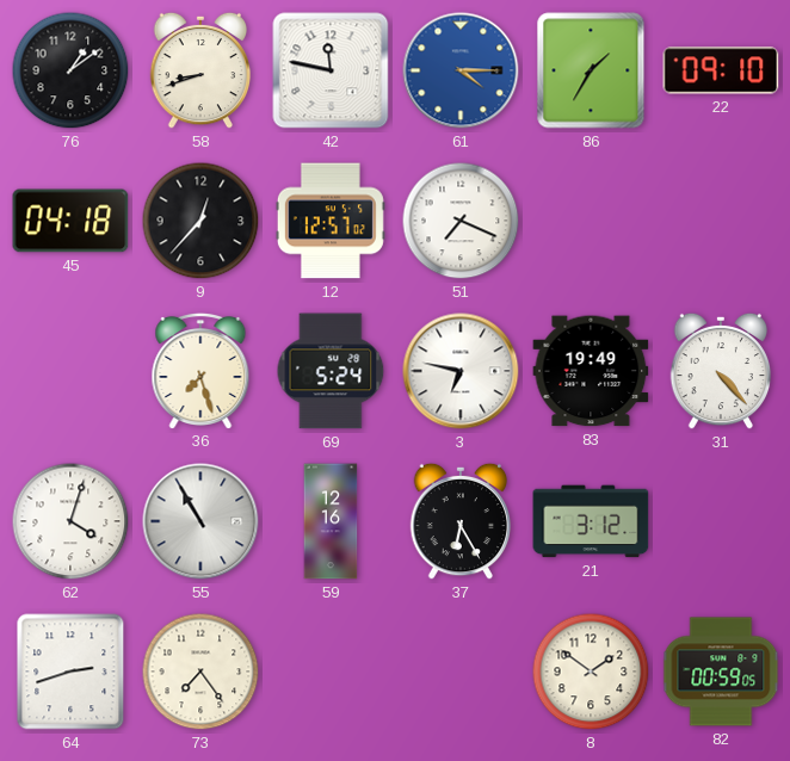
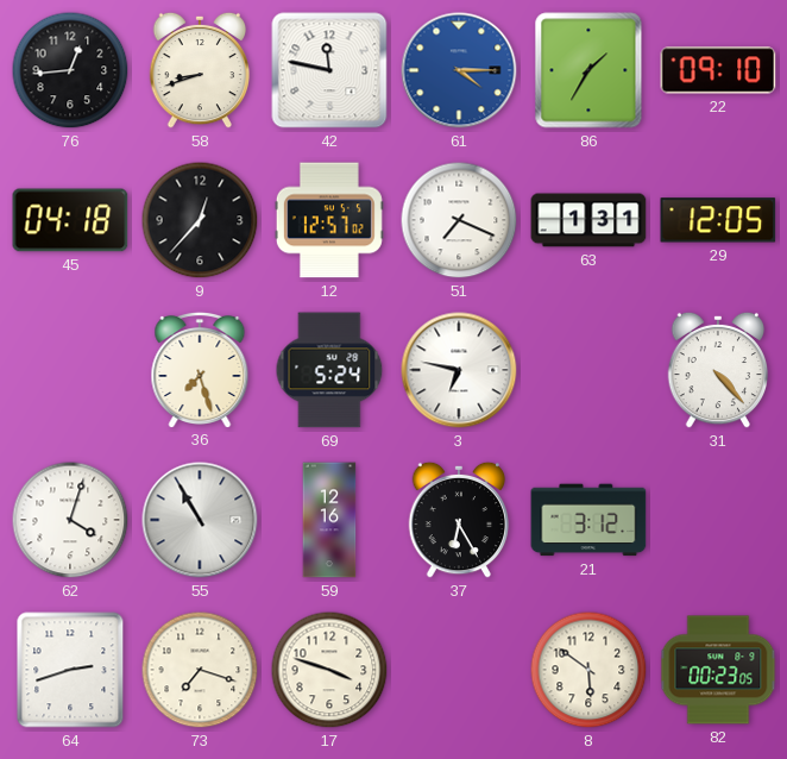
76: 1:09 -> 12:44
63: none -> 1:31
29: none -> 12:05
83: 19:49 -> none
73: 7:24 -> 7:18
17: none -> 3:48
8: 1:51 -> 5:51
82: 00:59 -> 00:23
